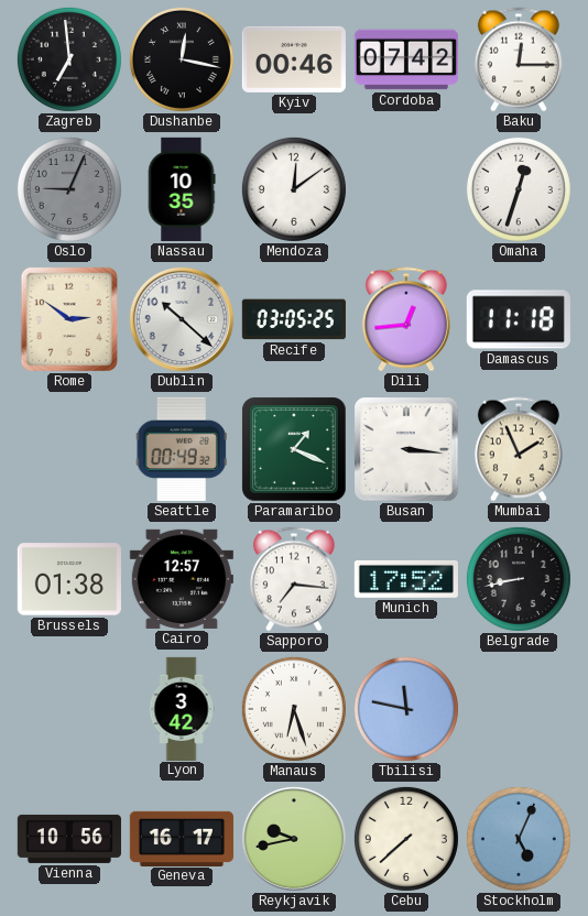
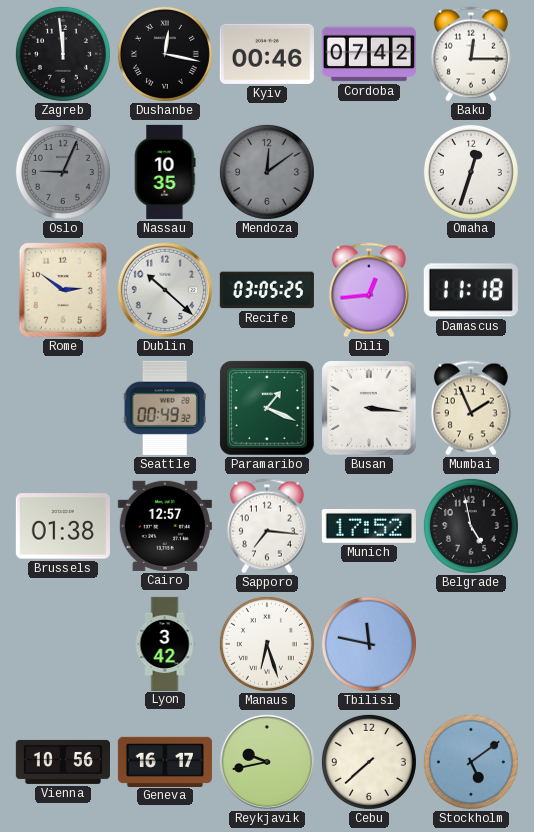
Zagreb: 6:59 -> 11:59
Mendoza dial: white -> grey
Belgrade: 8:43 -> 4:58
Stockholm: 5:04 -> 5:09
